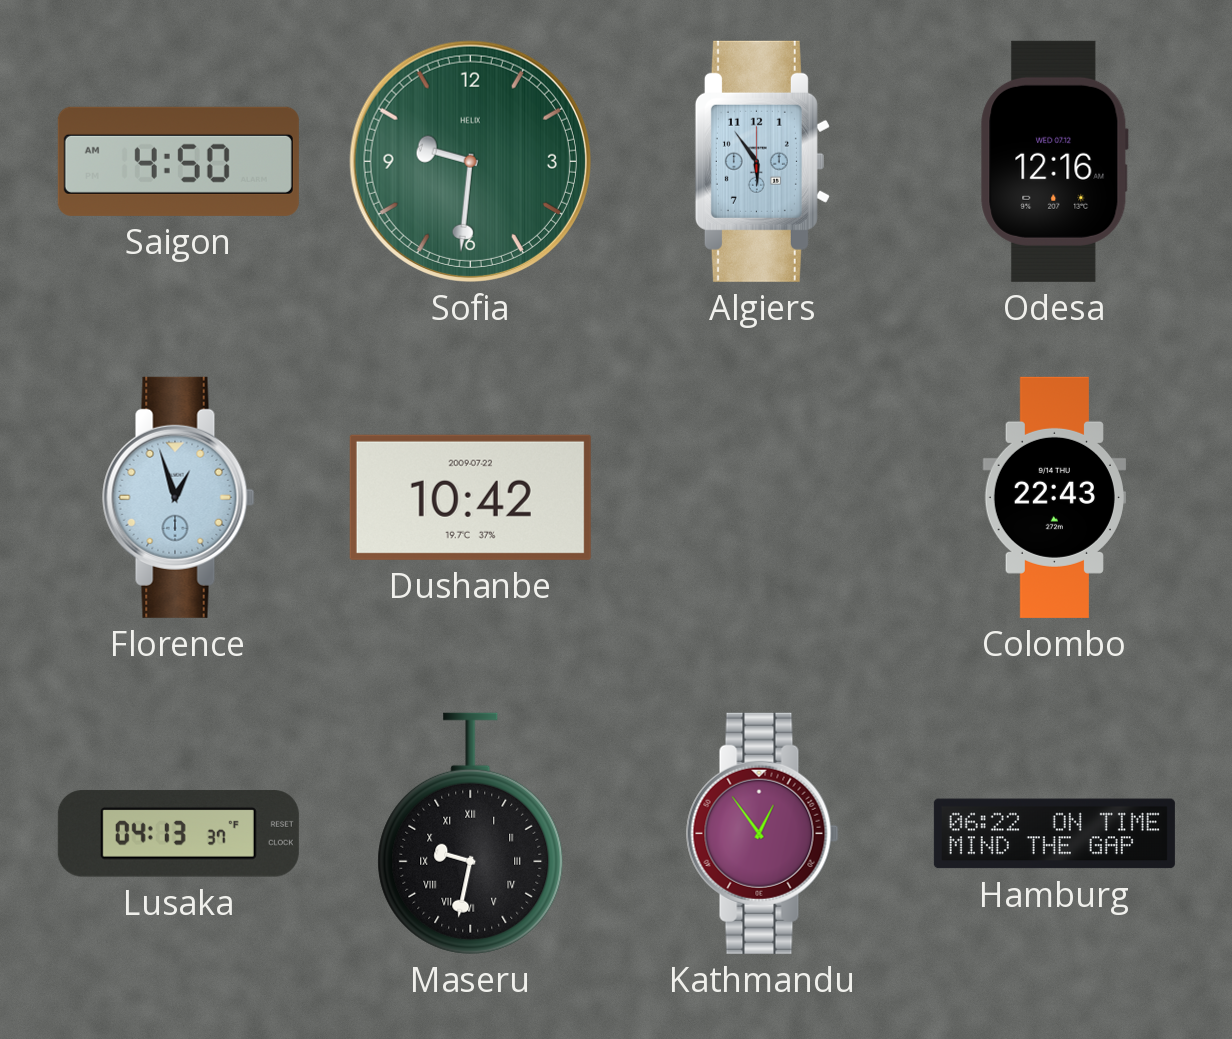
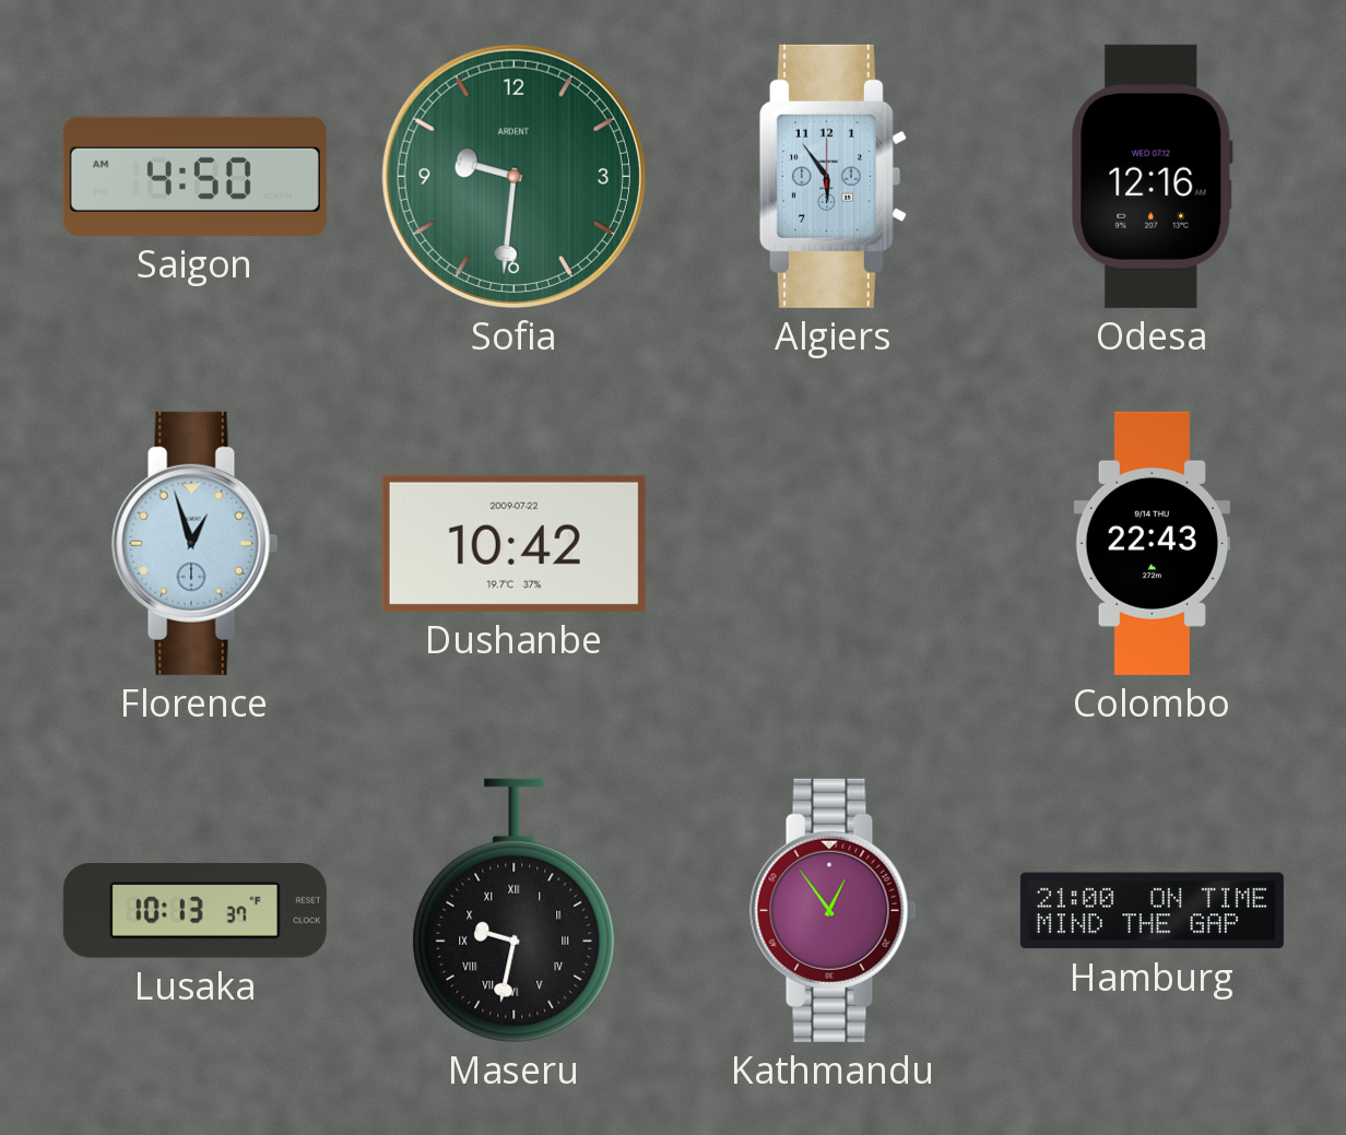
Sofia brand: HELIX -> ARDENT
Lusaka: 04:13 -> 10:13
Hamburg: 06:22 -> 21:00
